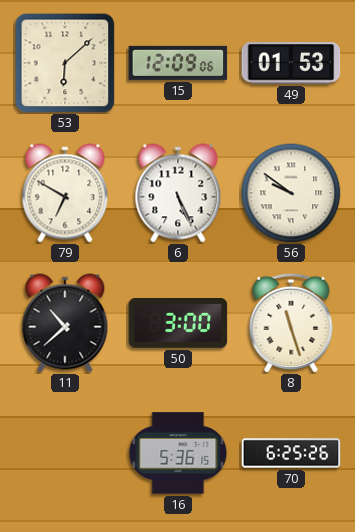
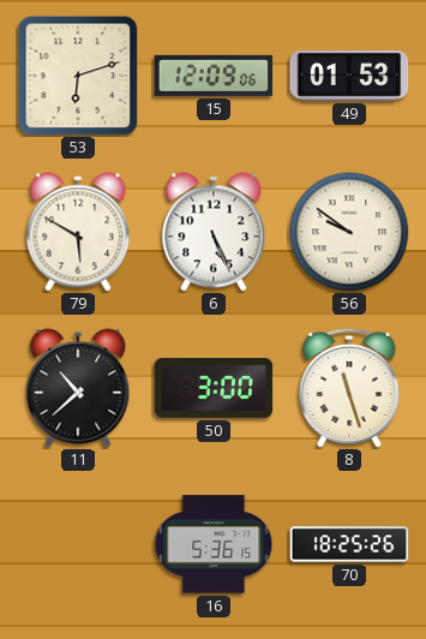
53: 6:08 -> 6:12
79: 6:50 -> 5:50
70: 6:25 -> 18:25
